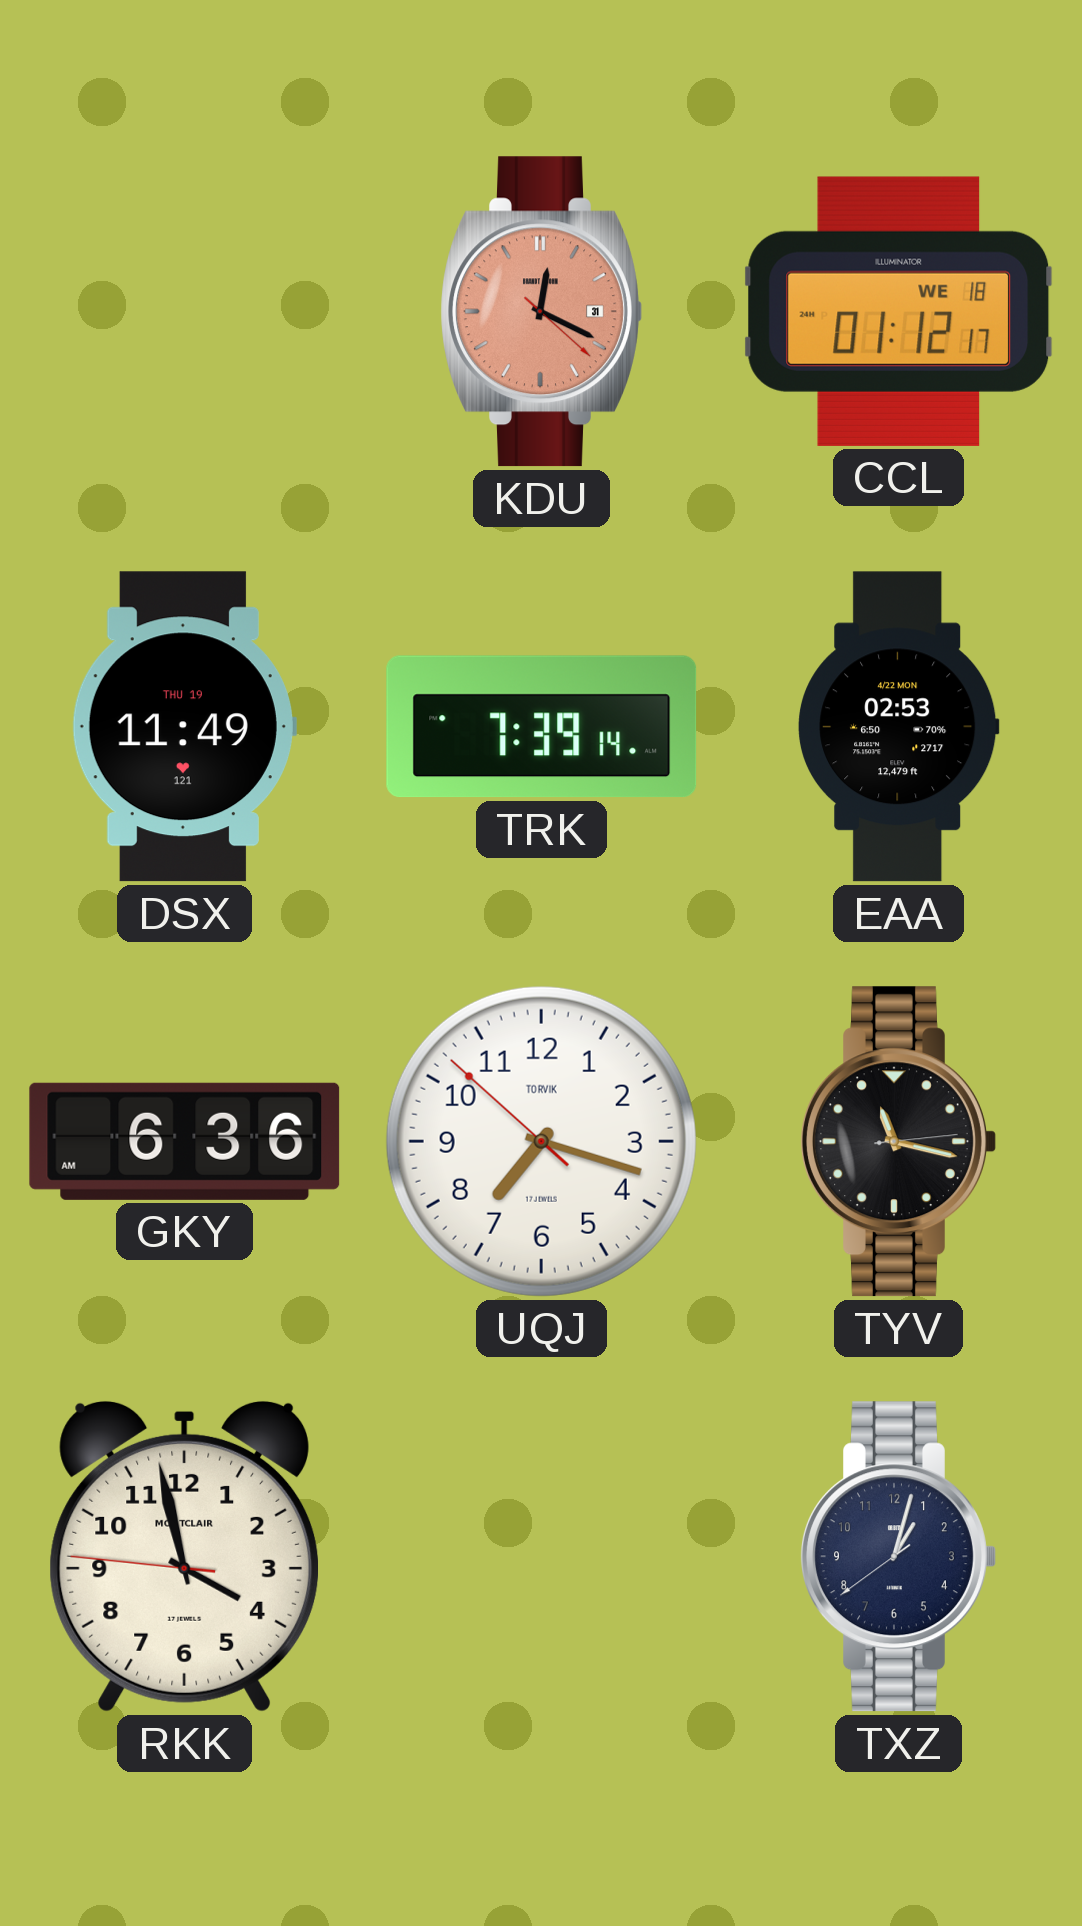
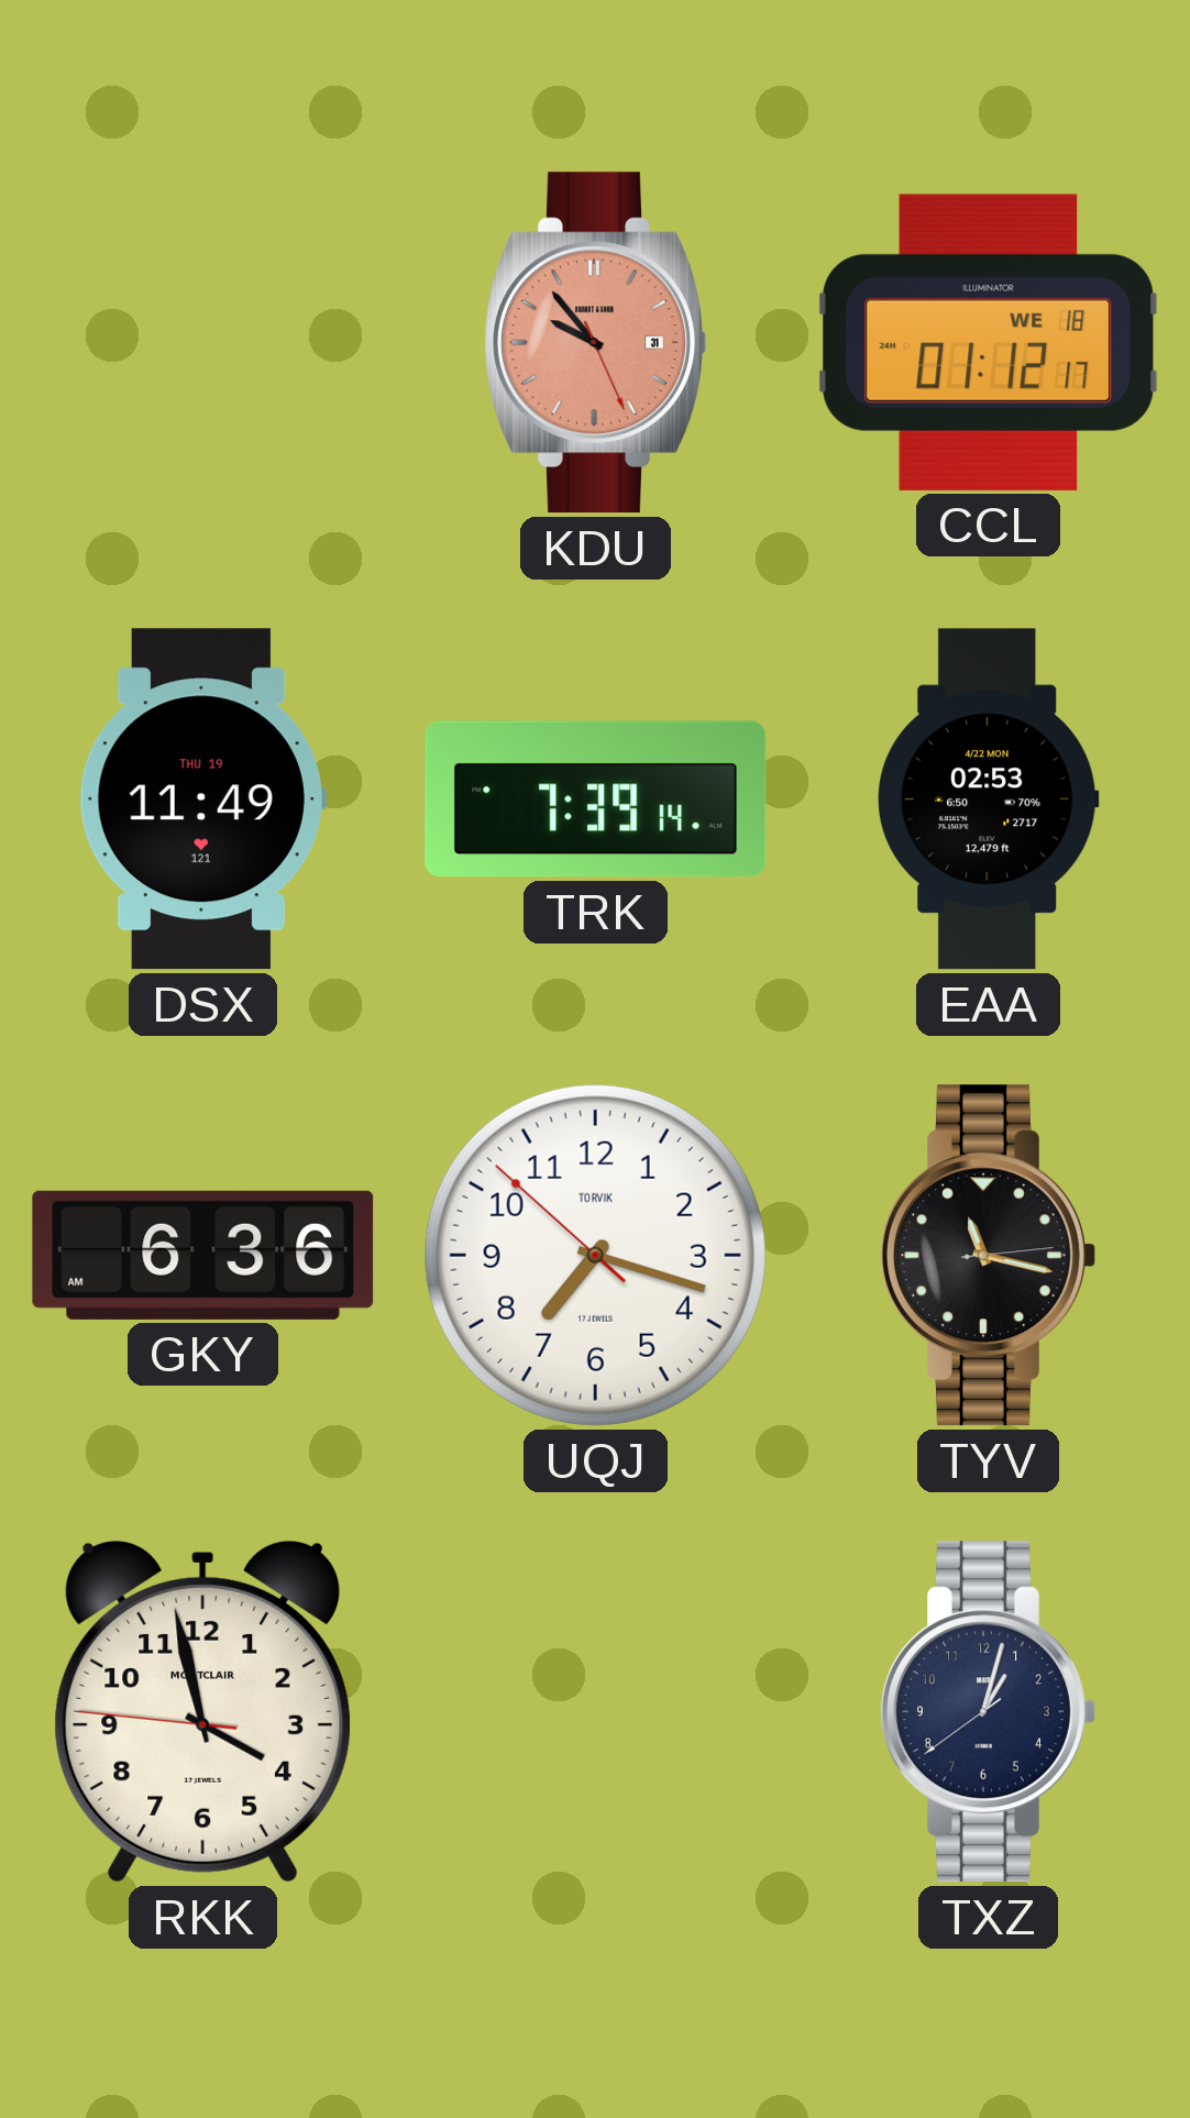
KDU: 12:19 -> 9:53
